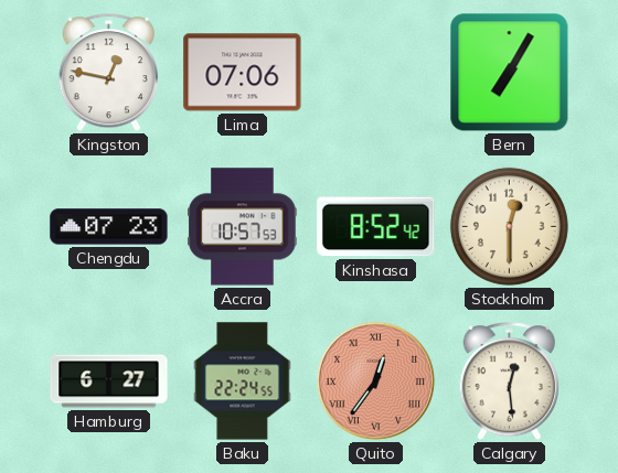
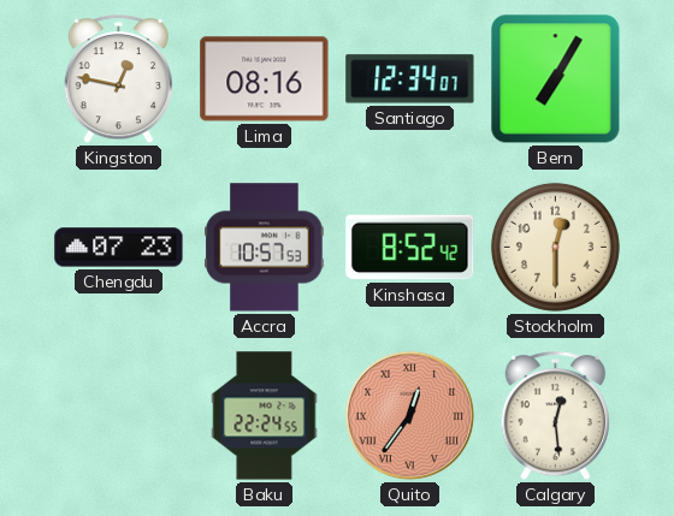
Lima: 07:06 -> 08:16
Santiago: none -> 12:34
Hamburg: 6:27 -> none
